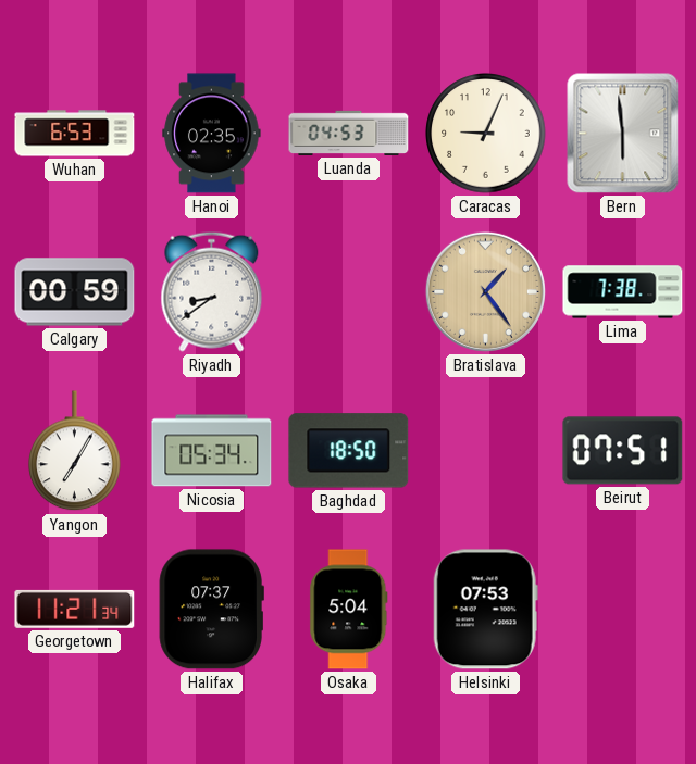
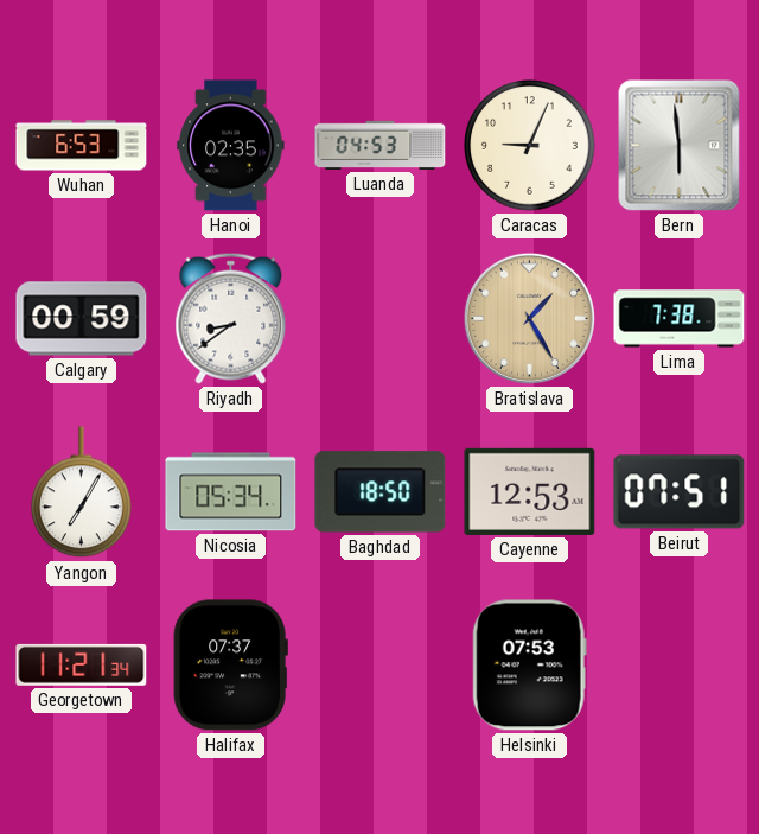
Bratislava: 1:24 -> 1:25
Cayenne: none -> 12:53
Osaka: 5:04 -> none
